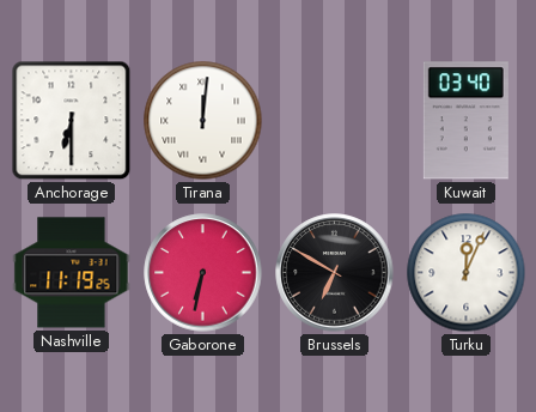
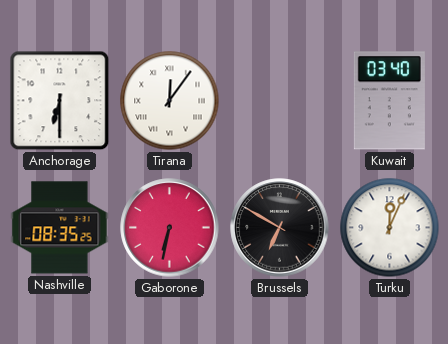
Tirana: 12:01 -> 12:06
Nashville: 11:19 -> 08:35
